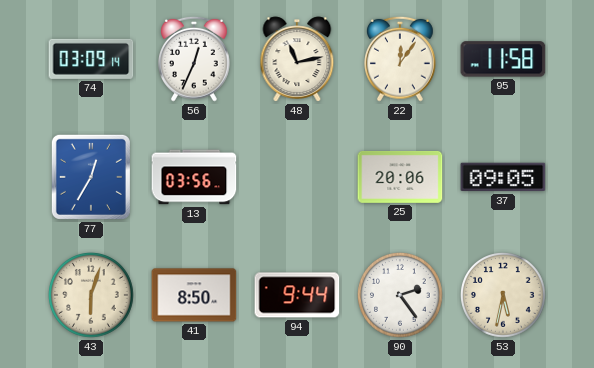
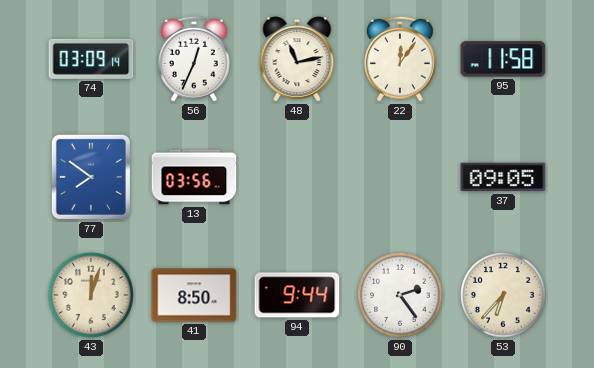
77: 12:35 -> 7:51
25: 20:06 -> none
43: 6:03 -> 12:03
53: 5:32 -> 6:37
